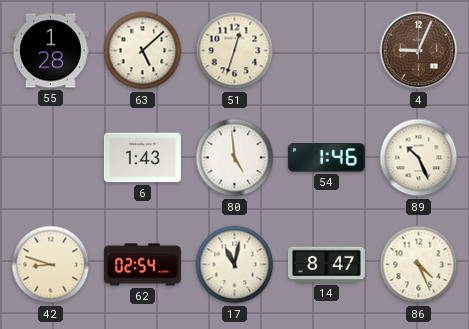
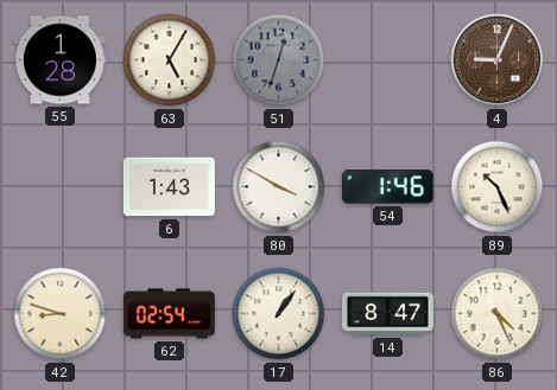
63: 5:08 -> 5:05
51 dial: cream -> grey
80: 4:59 -> 3:50
17: 11:02 -> 1:06
